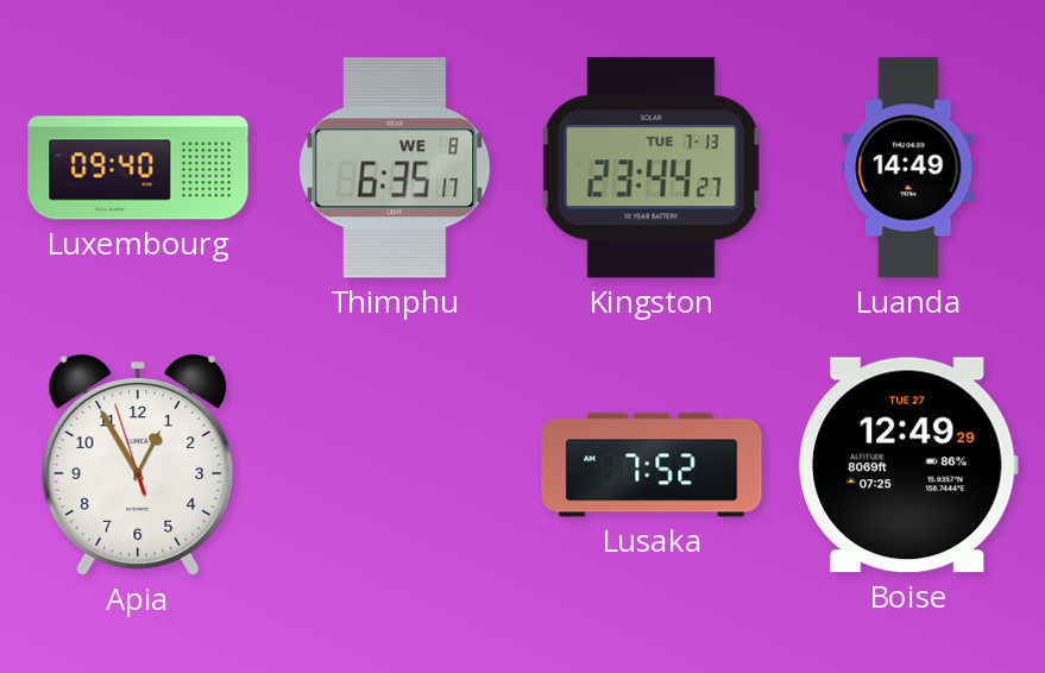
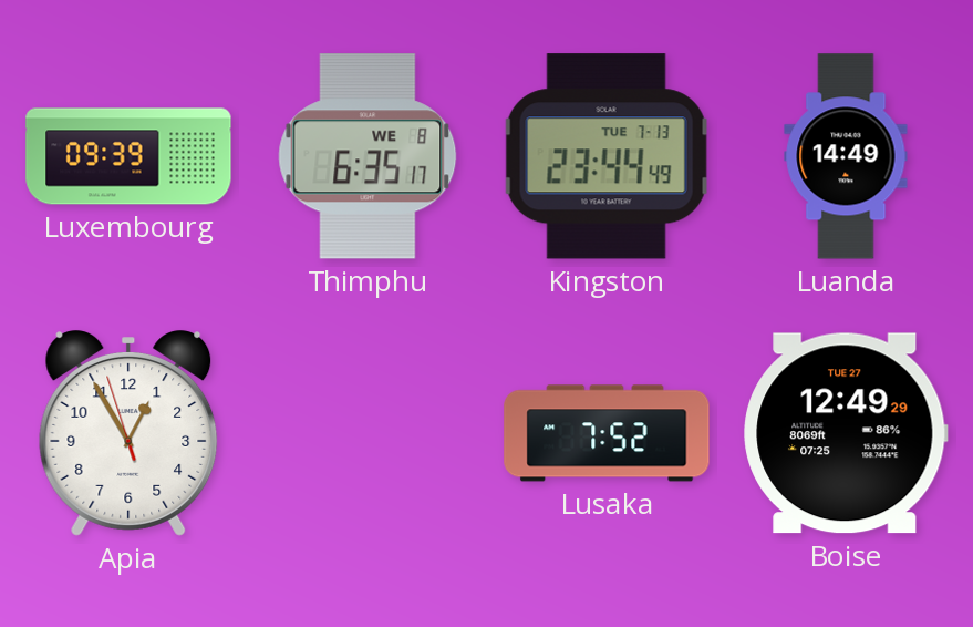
Luxembourg: 09:40 -> 09:39
Kingston: 23:44:27 -> 23:44:49
